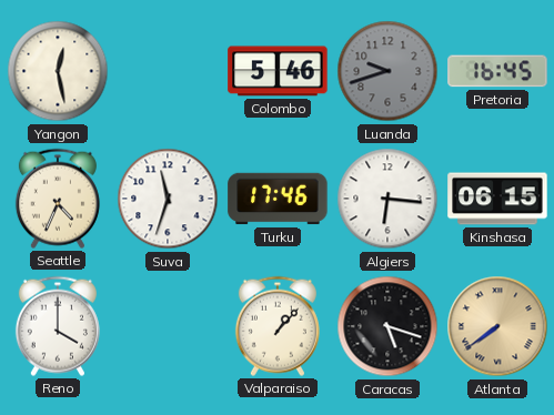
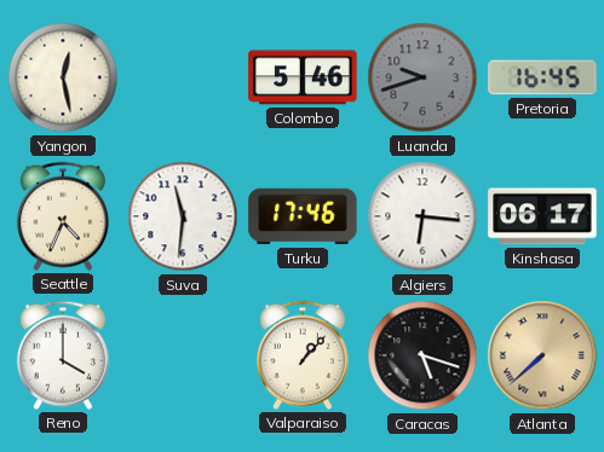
Suva: 11:33 -> 11:31
Kinshasa: 06:15 -> 06:17
Atlanta: 7:39 -> 7:38
